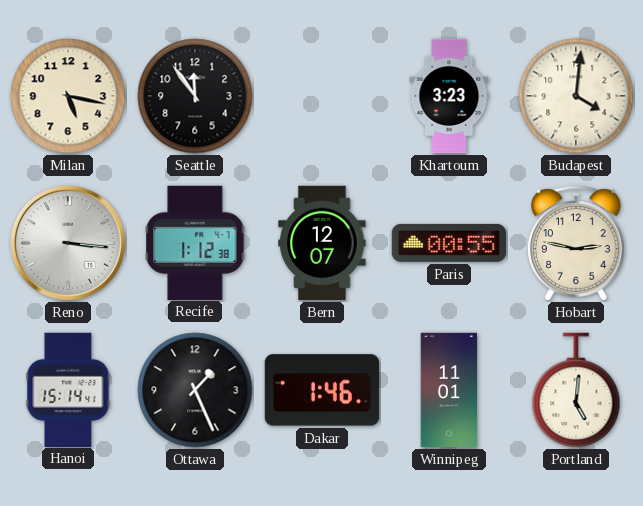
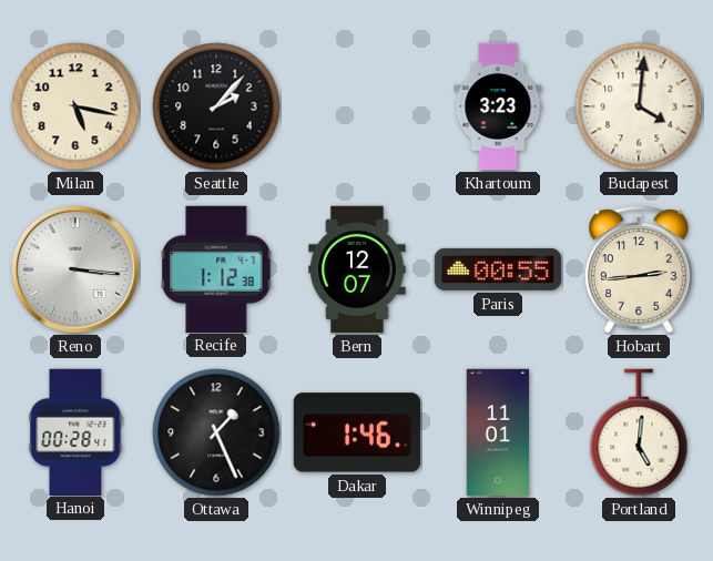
Seattle: 11:54 -> 2:07
Hobart: 2:47 -> 2:44
Hanoi: 15:14 -> 00:28
